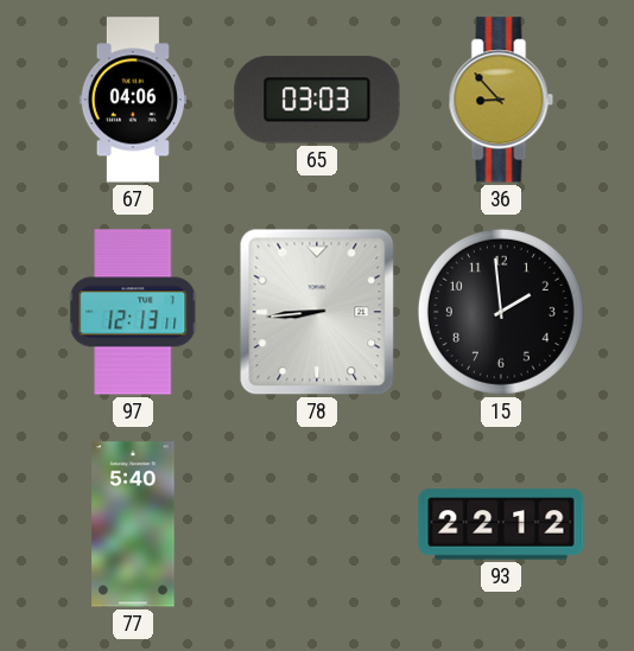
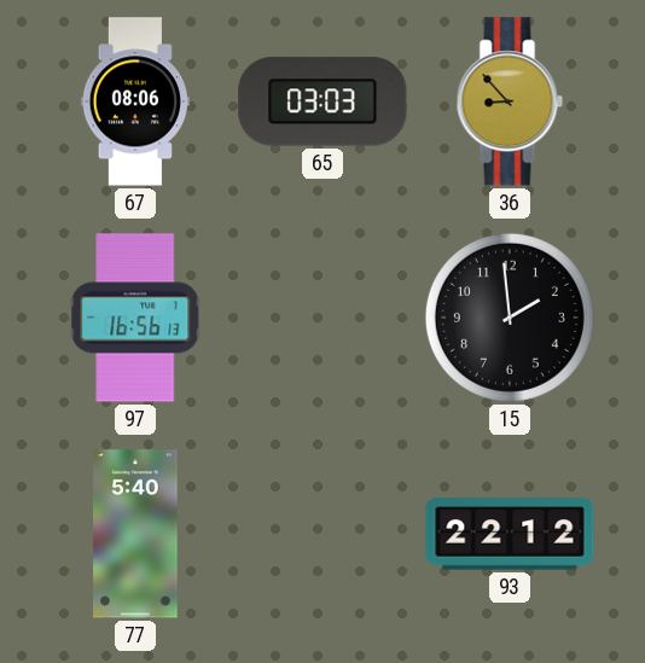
67: 04:06 -> 08:06
97: 12:13 -> 16:56
78: 8:44 -> none
